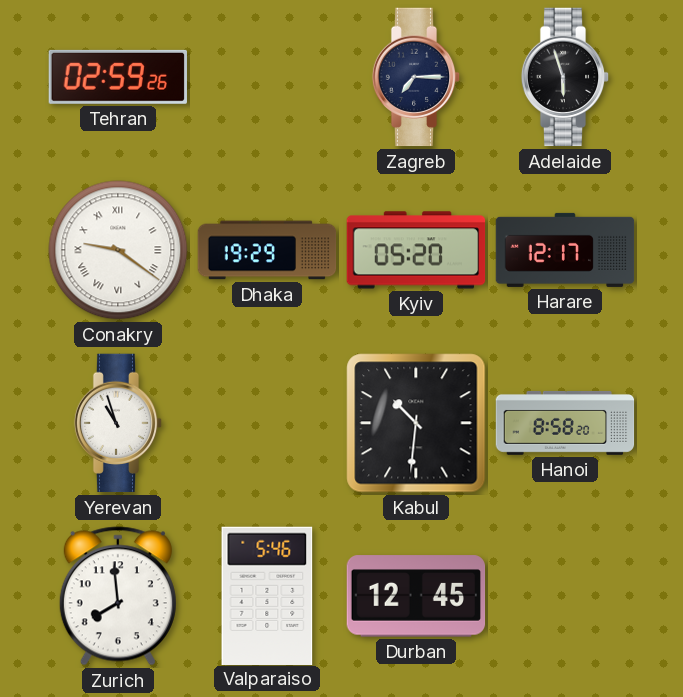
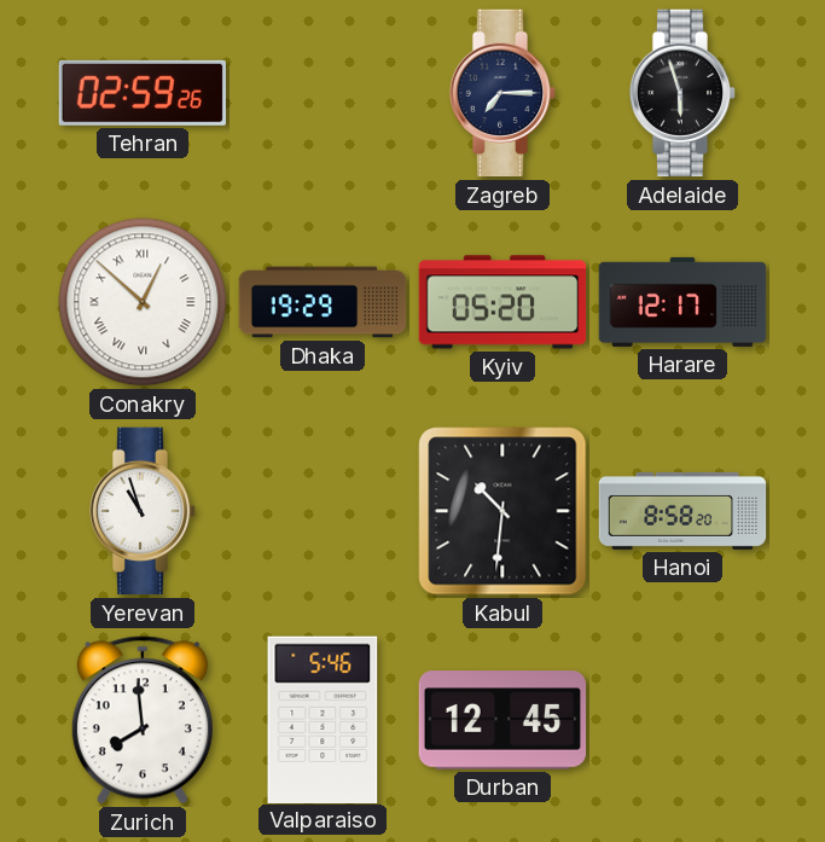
Conakry: 9:21 -> 12:52
